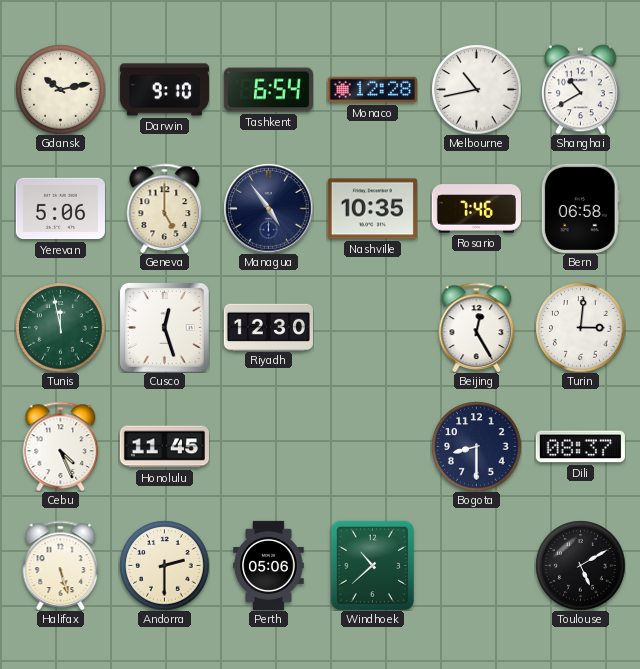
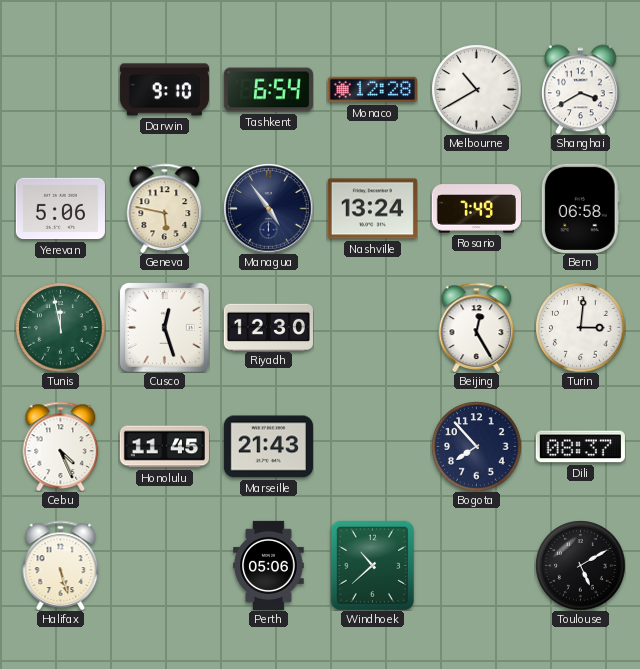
Gdansk: 10:13 -> none
Melbourne: 10:43 -> 10:40
Shanghai: 10:40 -> 3:40
Geneva: 5:00 -> 5:47
Nashville: 10:35 -> 13:24
Rosario: 7:46 -> 7:49
Marseille: none -> 21:43
Bogota: 8:30 -> 7:53
Andorra: 2:30 -> none
